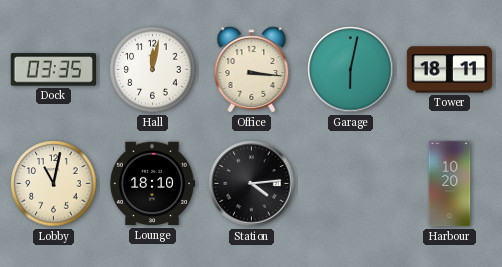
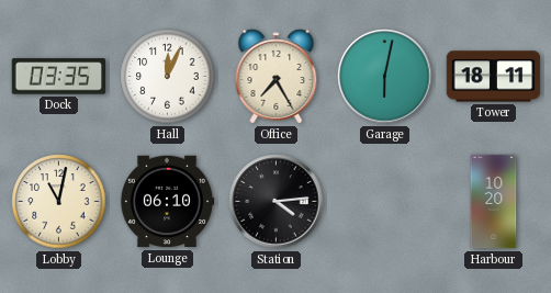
Hall: 12:02 -> 12:04
Office: 3:16 -> 7:25
Lounge: 18:10 -> 06:10
